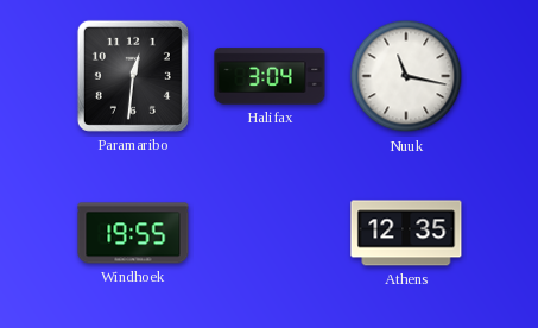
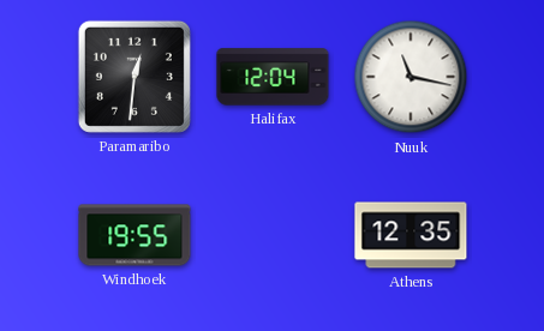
Halifax: 3:04 -> 12:04
